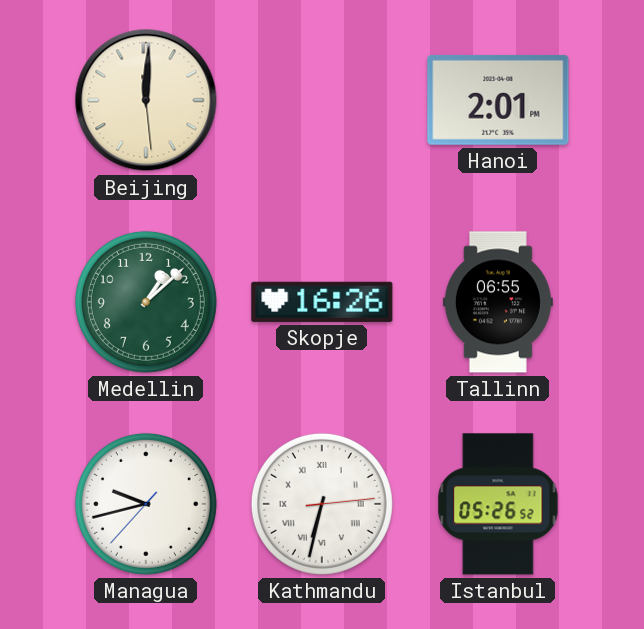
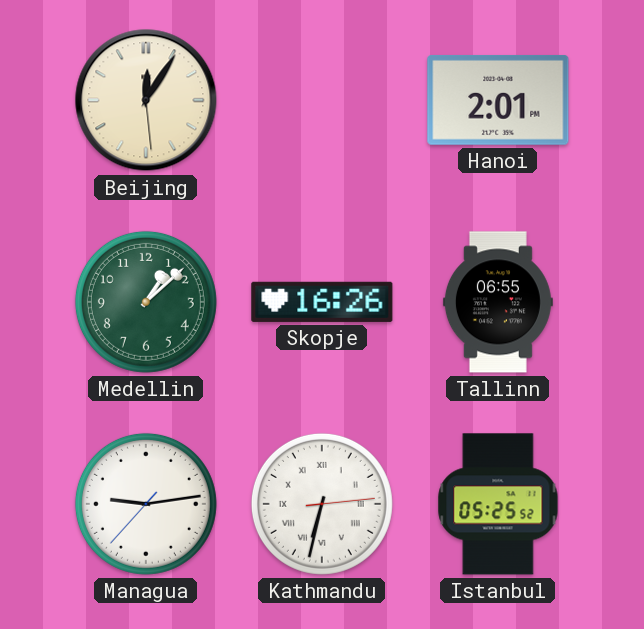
Beijing: 12:00 -> 12:05
Managua: 9:42 -> 9:13
Istanbul: 05:26 -> 05:25
